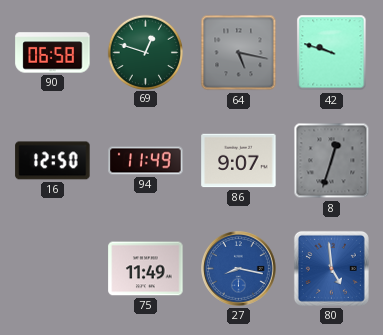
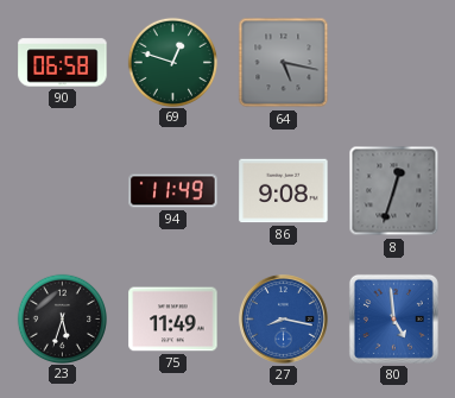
42: 9:48 -> none
16: 12:50 -> none
86: 9:07 -> 9:08
23: none -> 5:33
